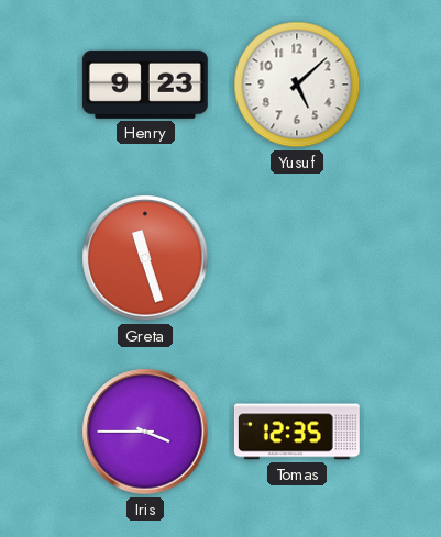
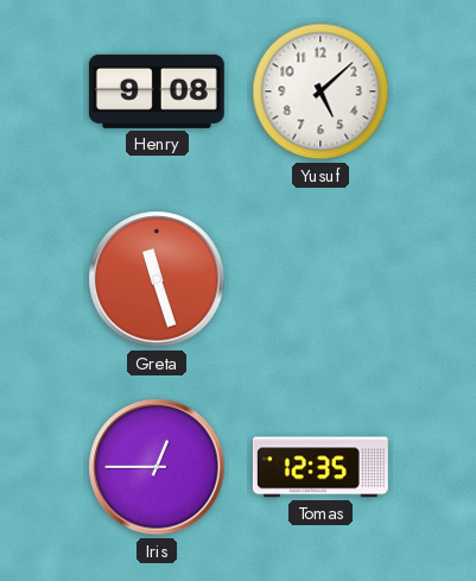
Henry: 9:23 -> 9:08
Iris: 3:45 -> 12:45
